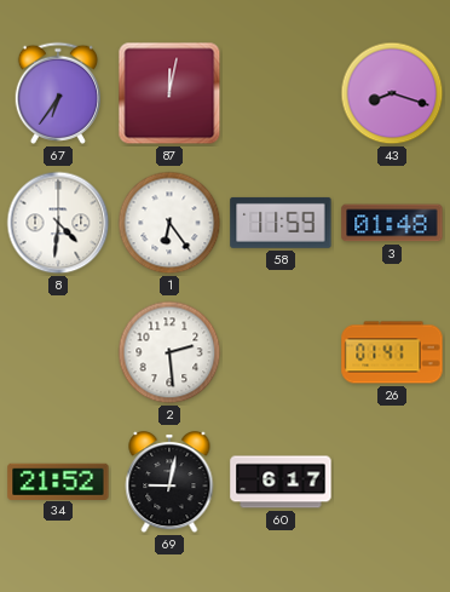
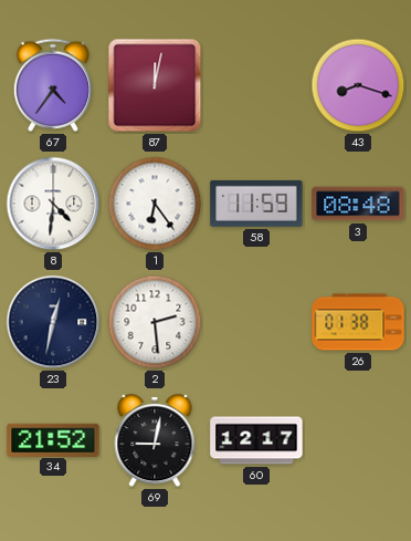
67: 6:36 -> 4:36
3: 01:48 -> 08:48
23: none -> 12:32
26: 01:41 -> 01:38
60: 6:17 -> 12:17
